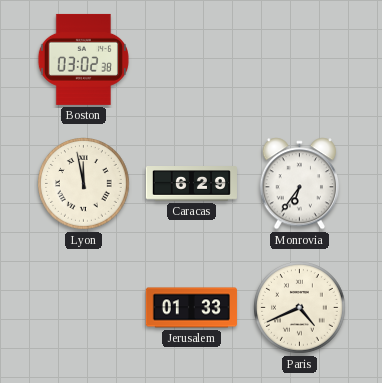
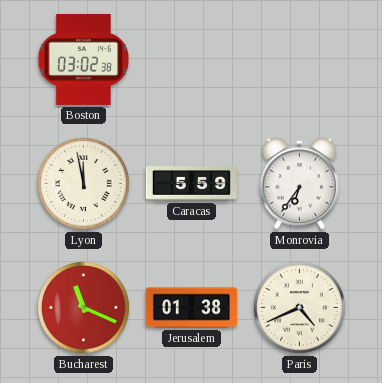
Caracas: 6:29 -> 5:59
Bucharest: none -> 11:19
Jerusalem: 01:33 -> 01:38
